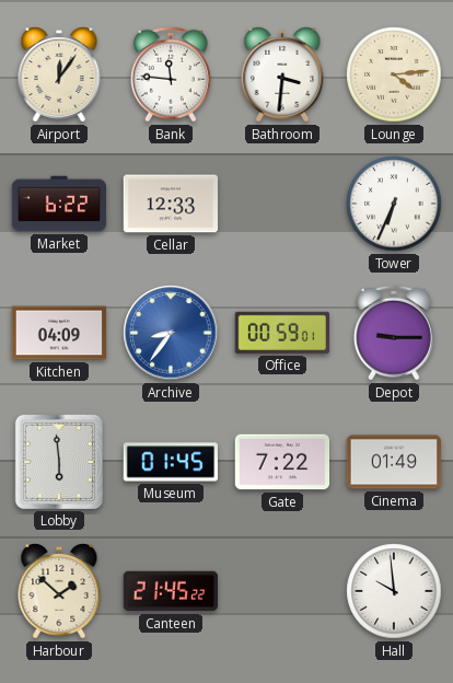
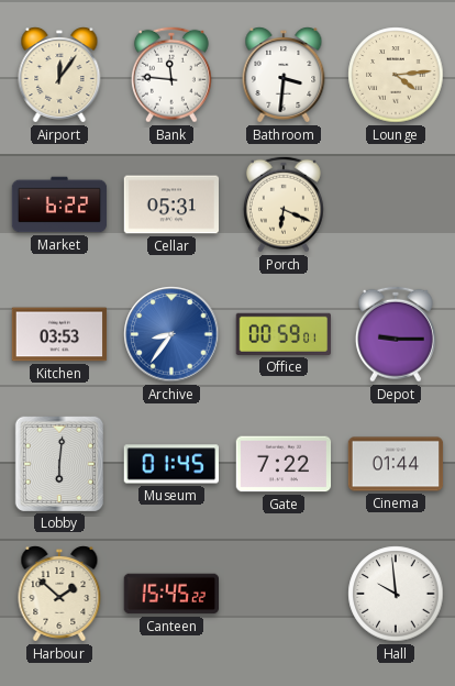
Cellar: 12:33 -> 05:31
Porch: none -> 6:19
Tower: 6:34 -> none
Kitchen: 04:09 -> 03:53
Lobby: 5:59 -> 6:01
Cinema: 01:49 -> 01:44
Canteen: 21:45 -> 15:45
